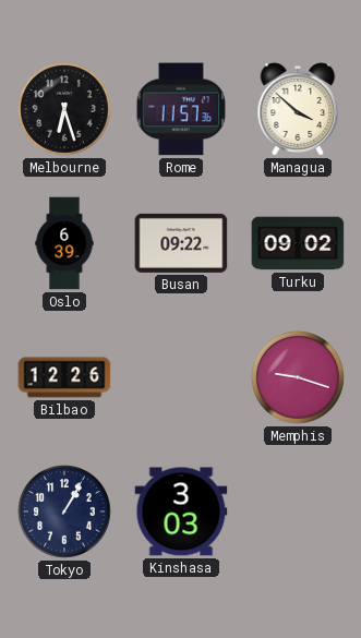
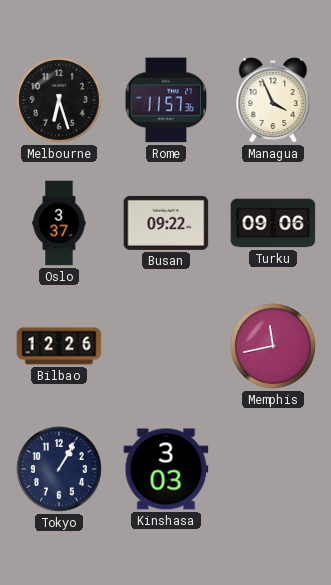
Managua: 3:52 -> 3:56
Oslo: 6:39 -> 3:37
Turku: 09:02 -> 09:06
Memphis: 9:18 -> 11:43
